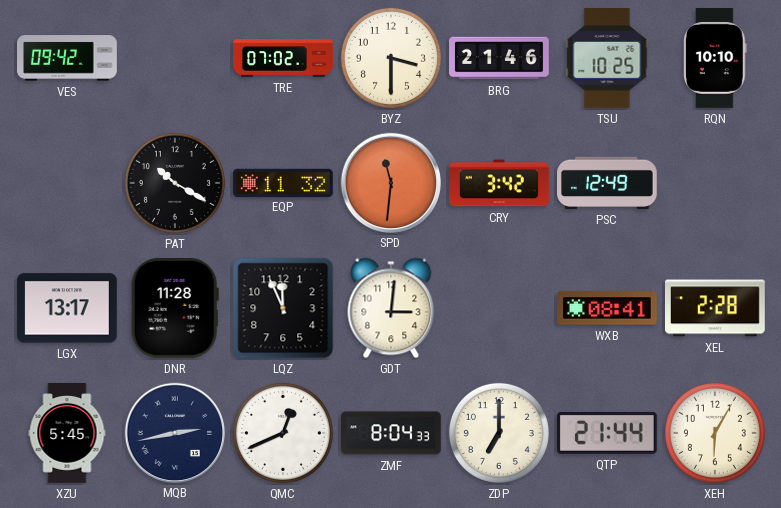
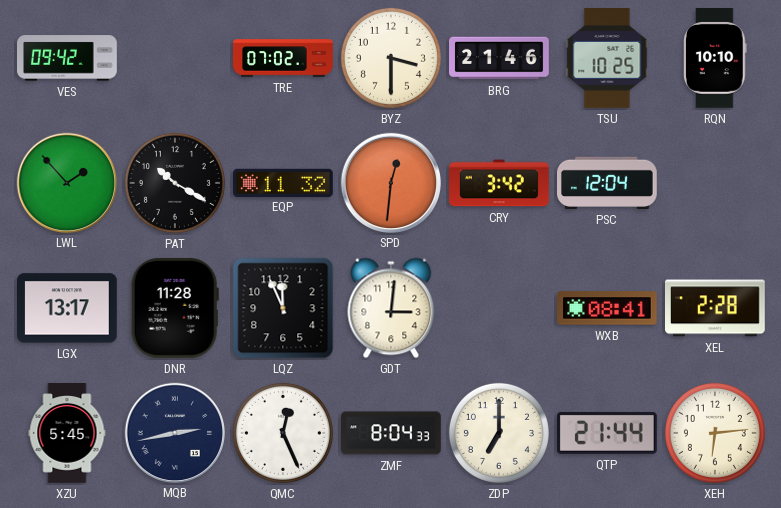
LWL: none -> 1:53
SPD: 11:31 -> 12:31
PSC: 12:49 -> 12:04
QMC: 12:41 -> 12:26
XEH: 6:05 -> 6:14
